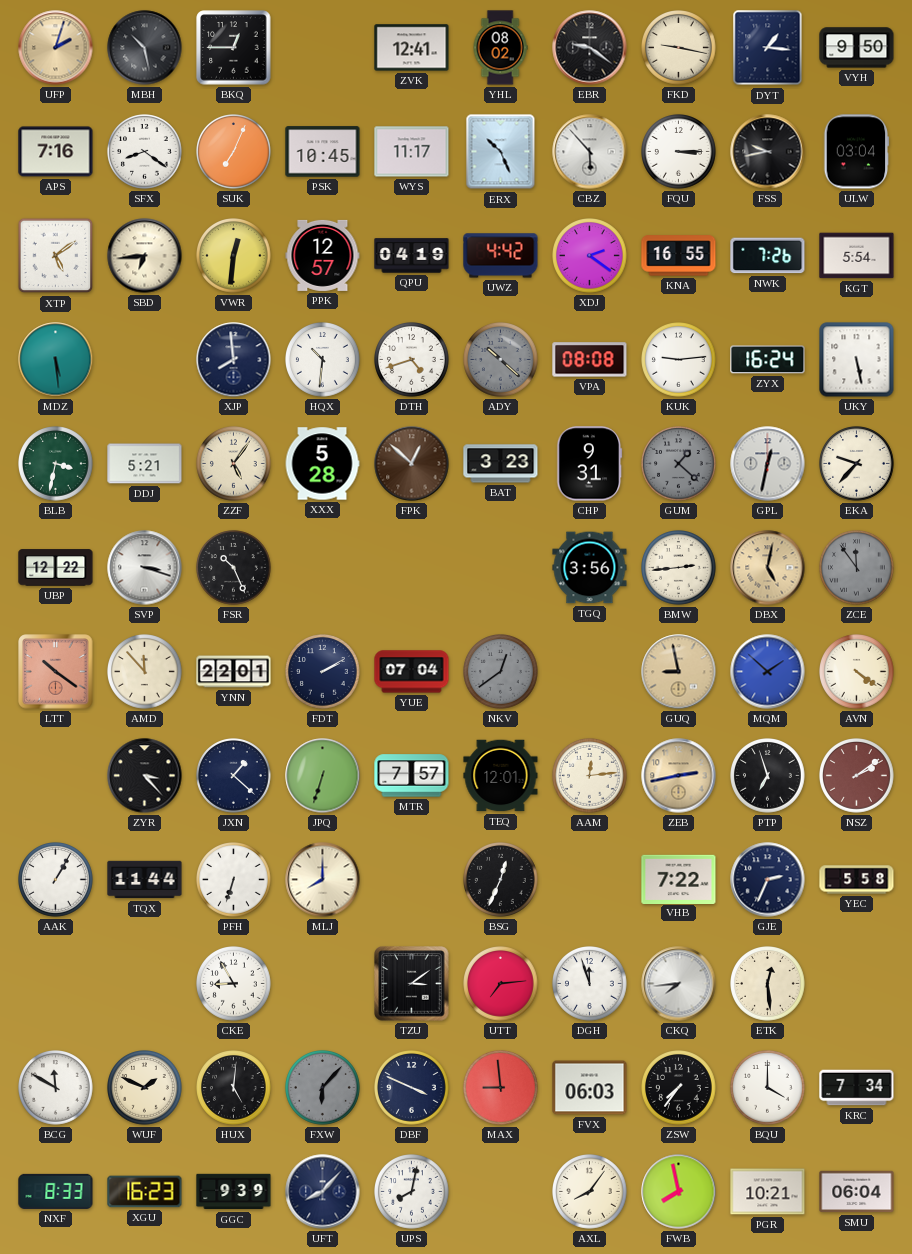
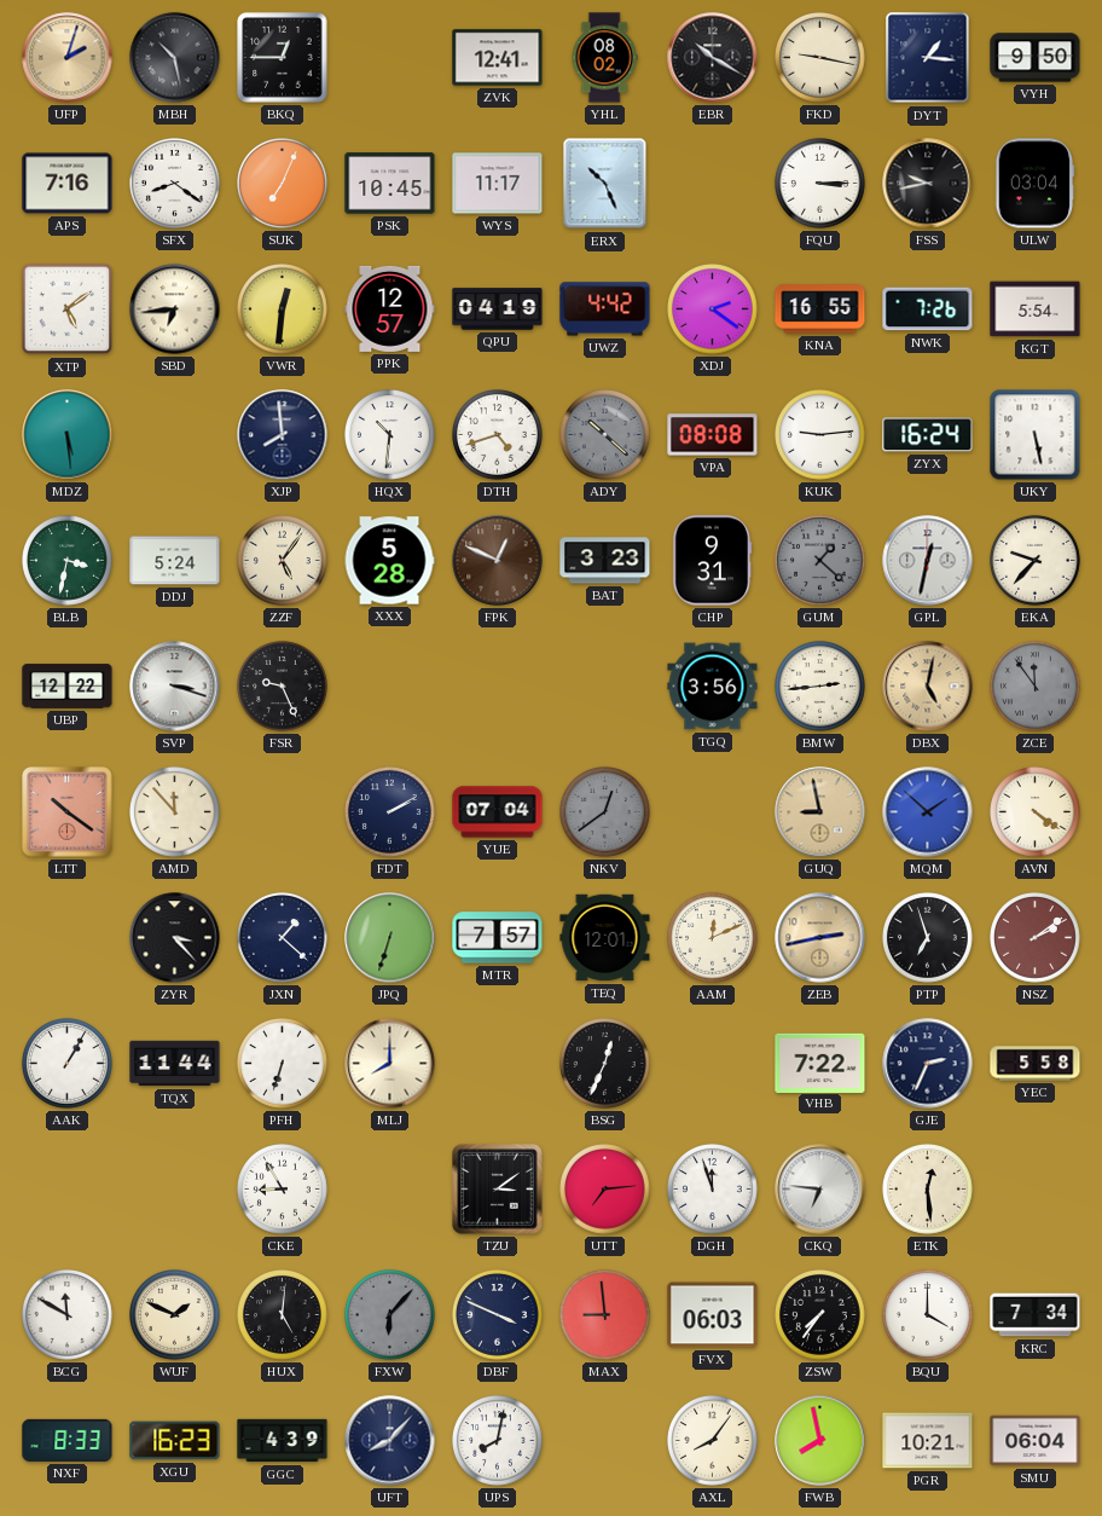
EBR: 9:21 -> 10:20
CBZ: 5:53 -> none
DDJ: 5:21 -> 5:24
FPK: 12:52 -> 12:49
FSR: 10:26 -> 9:26
YNN: 22:01 -> none
AAM: 12:14 -> 12:11
CKQ: 7:44 -> 6:46
GGC: 9:39 -> 4:39
